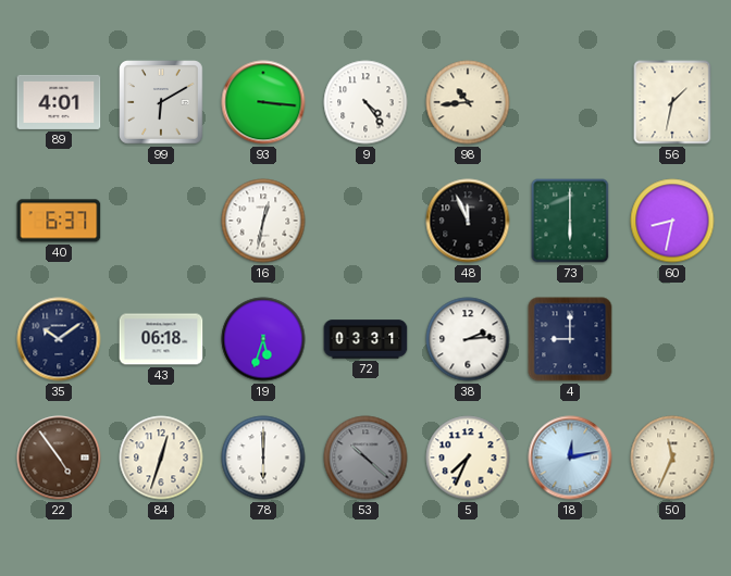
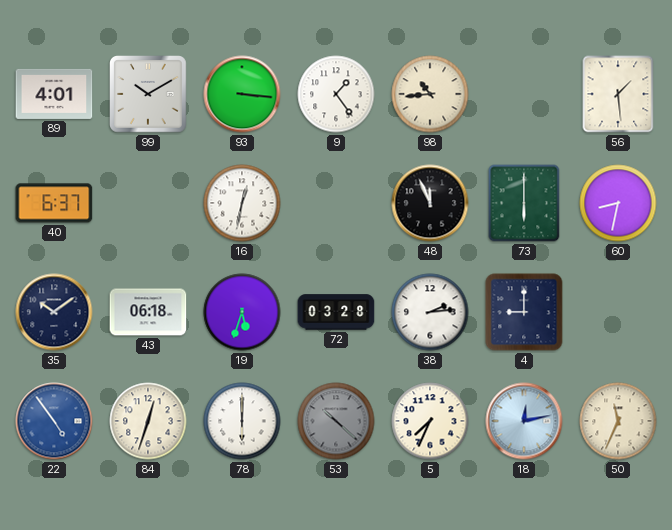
99: 6:10 -> 10:10
9: 4:24 -> 1:24
56: 1:32 -> 1:29
72: 03:31 -> 03:28
22 dial: brown -> blue
